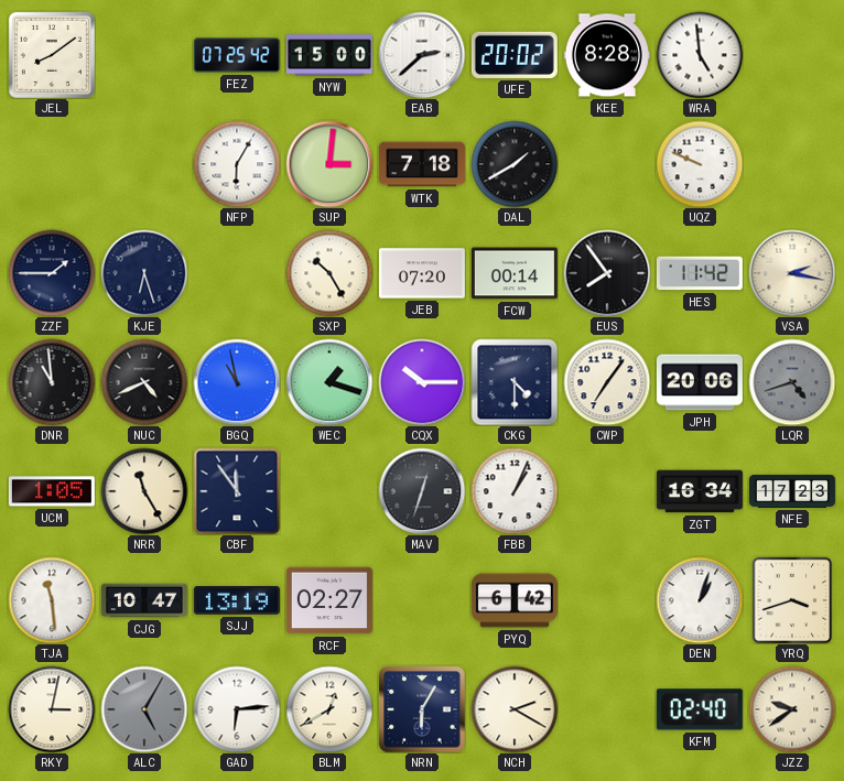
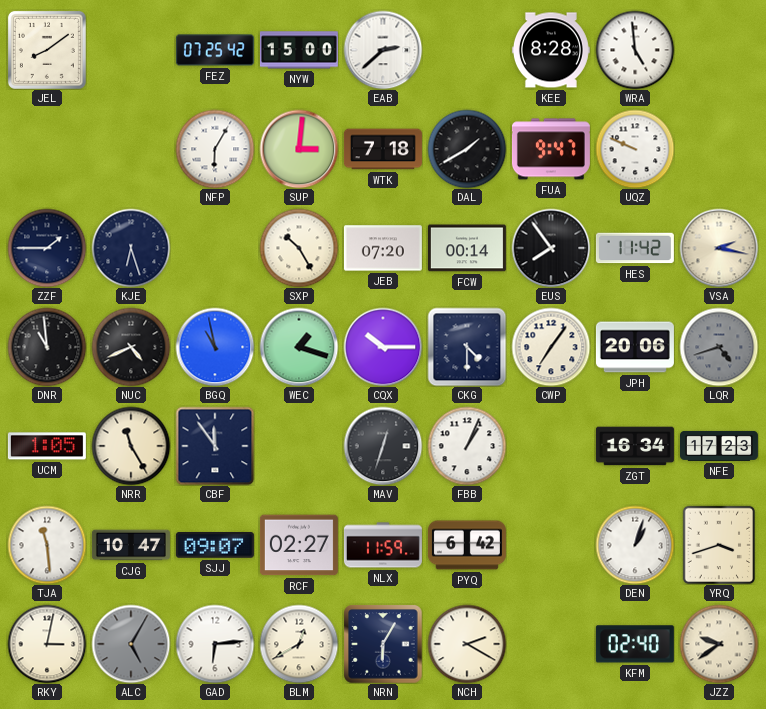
UFE: 20:02 -> none
FUA: none -> 9:47
SJJ: 13:19 -> 09:07
NLX: none -> 11:59
